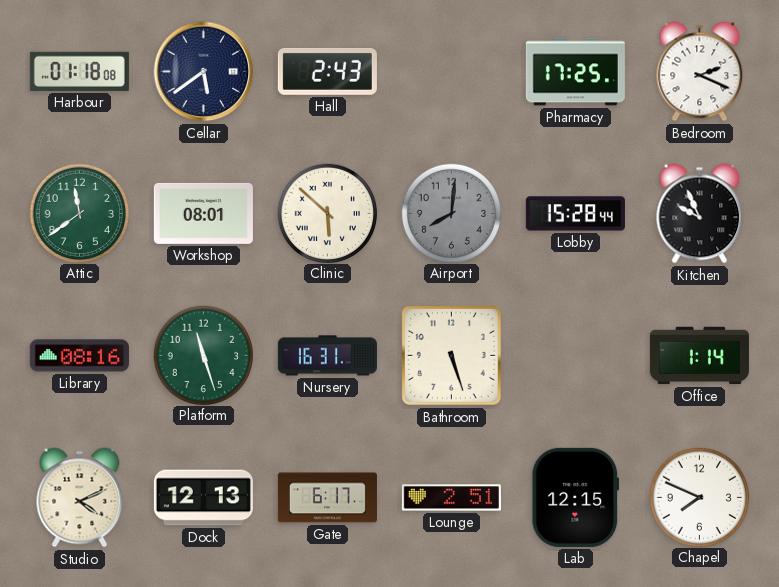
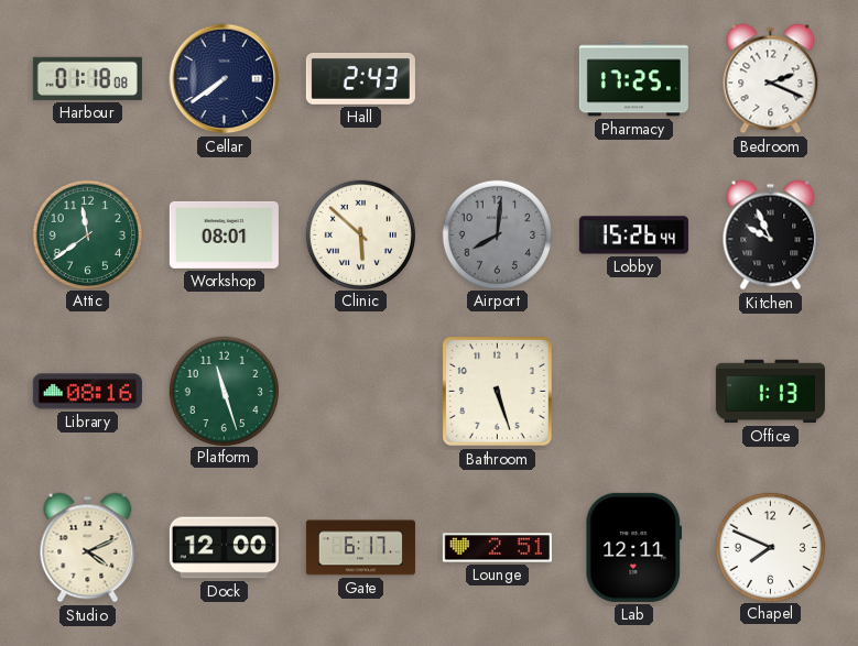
Cellar: 5:39 -> 7:39
Lobby: 15:28 -> 15:26
Nursery: 16:31 -> none
Office: 1:14 -> 1:13
Dock: 12:13 -> 12:00
Lab: 12:15 -> 12:11
